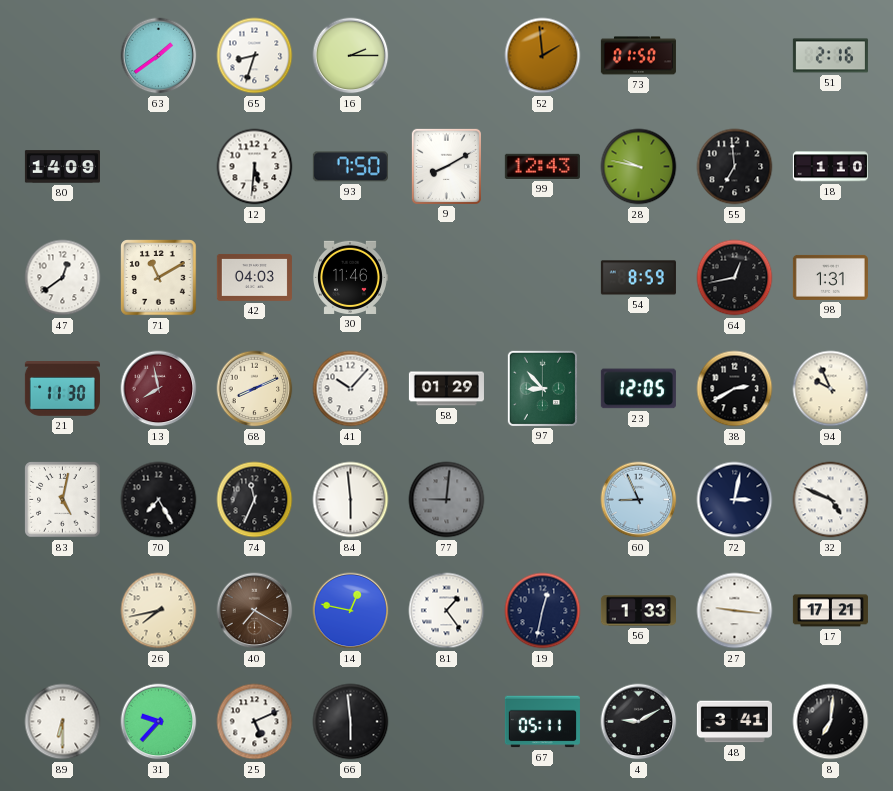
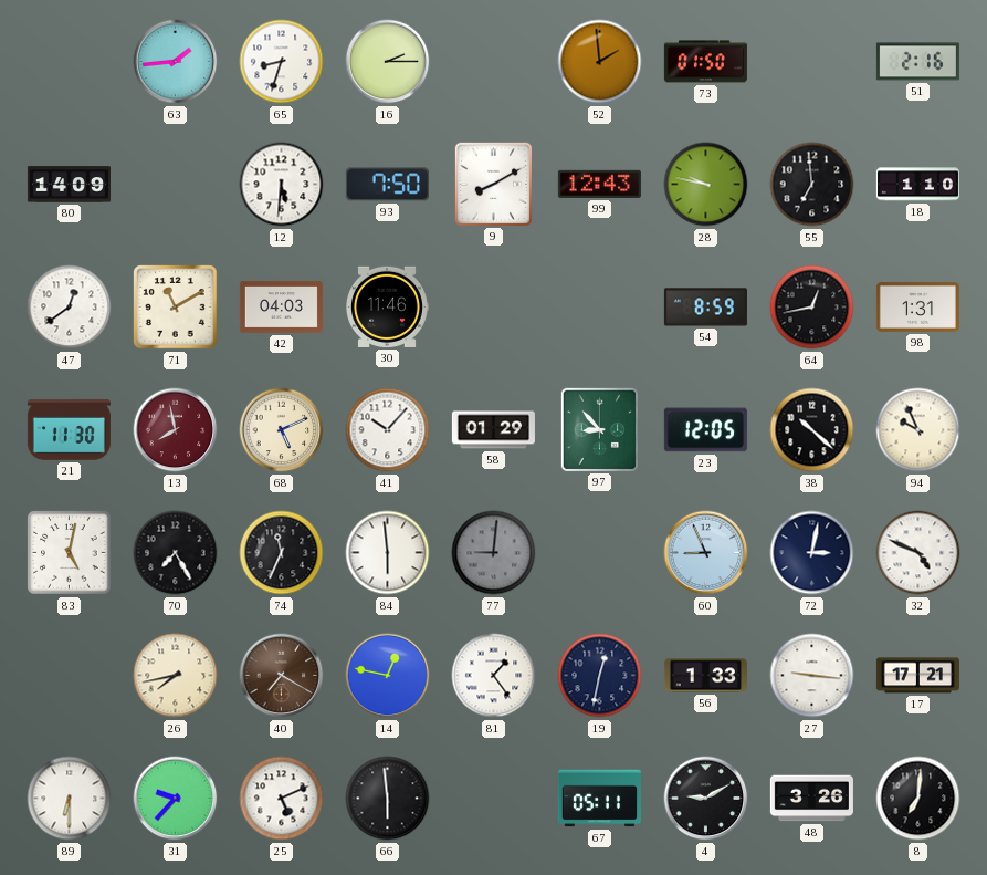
63: 1:39 -> 1:44
68: 8:11 -> 5:11
38: 2:40 -> 10:22
48: 3:41 -> 3:26
